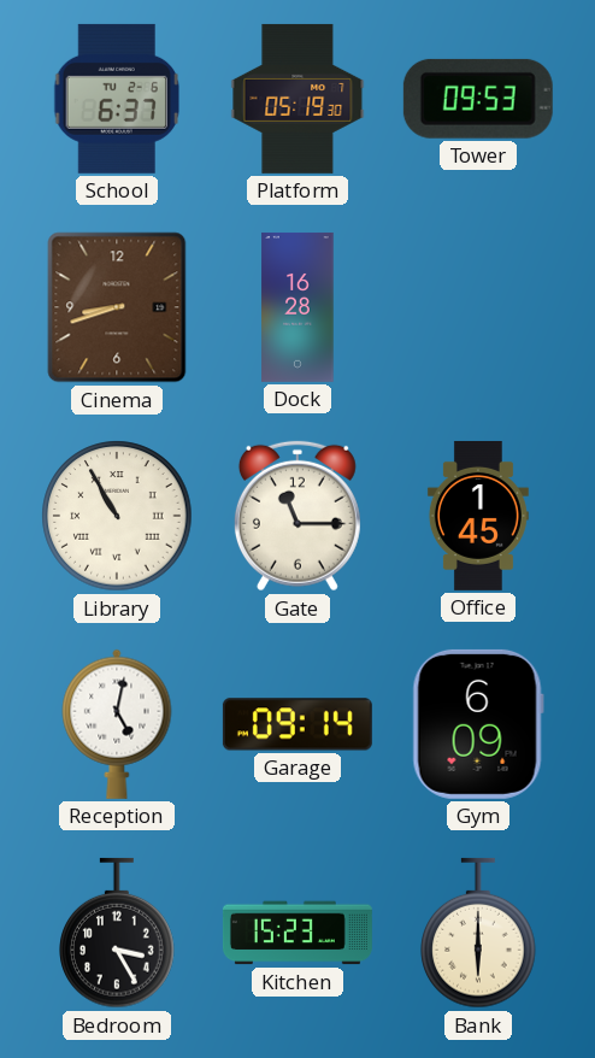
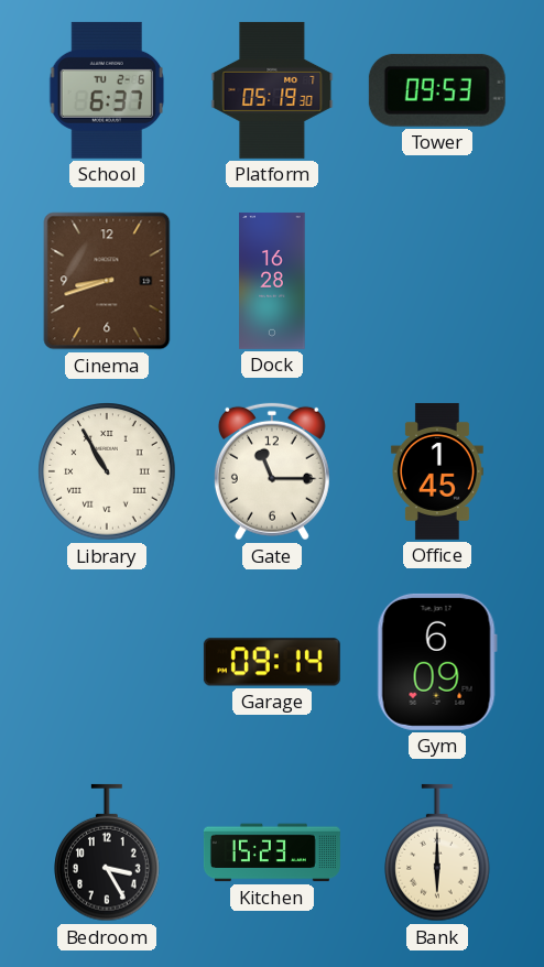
Reception: 5:02 -> none
